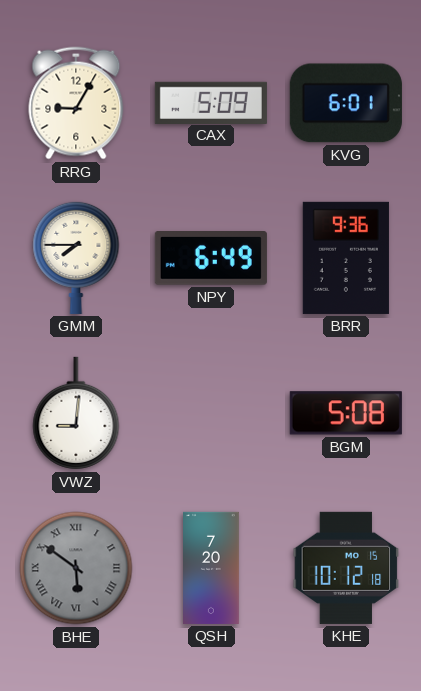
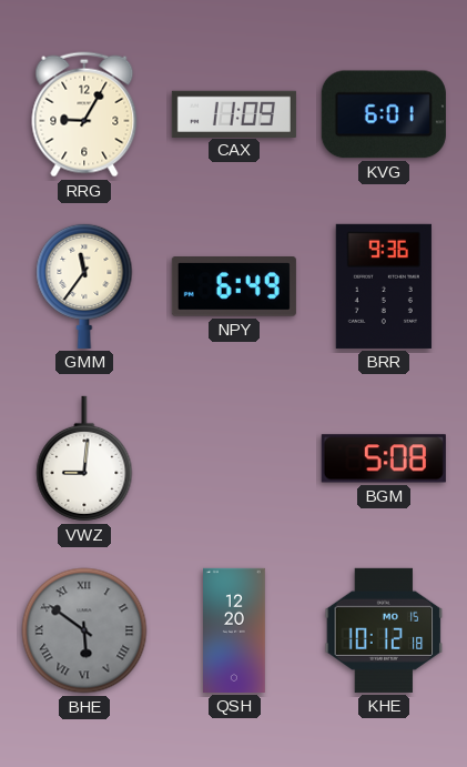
CAX: 5:09 -> 11:09
GMM: 7:45 -> 11:36
QSH: 7:20 -> 12:20
